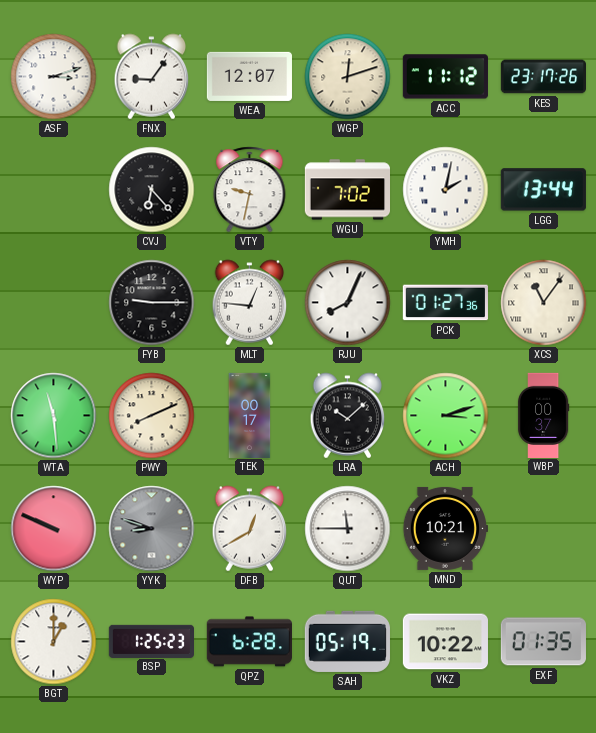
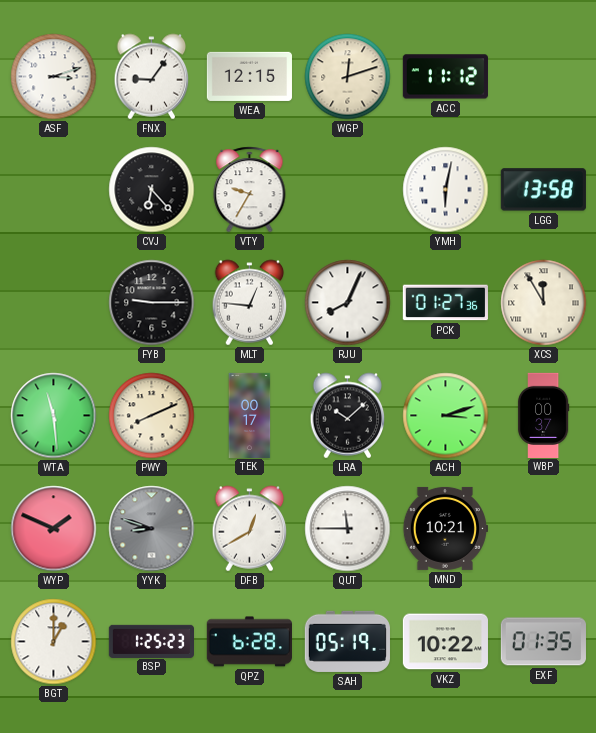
WEA: 12:07 -> 12:15
KES: 23:17 -> none
VTY: 9:32 -> 9:35
WGU: 7:02 -> none
YMH: 2:02 -> 6:02
LGG: 13:44 -> 13:58
XCS: 11:06 -> 11:55
WYP: 9:49 -> 1:49
